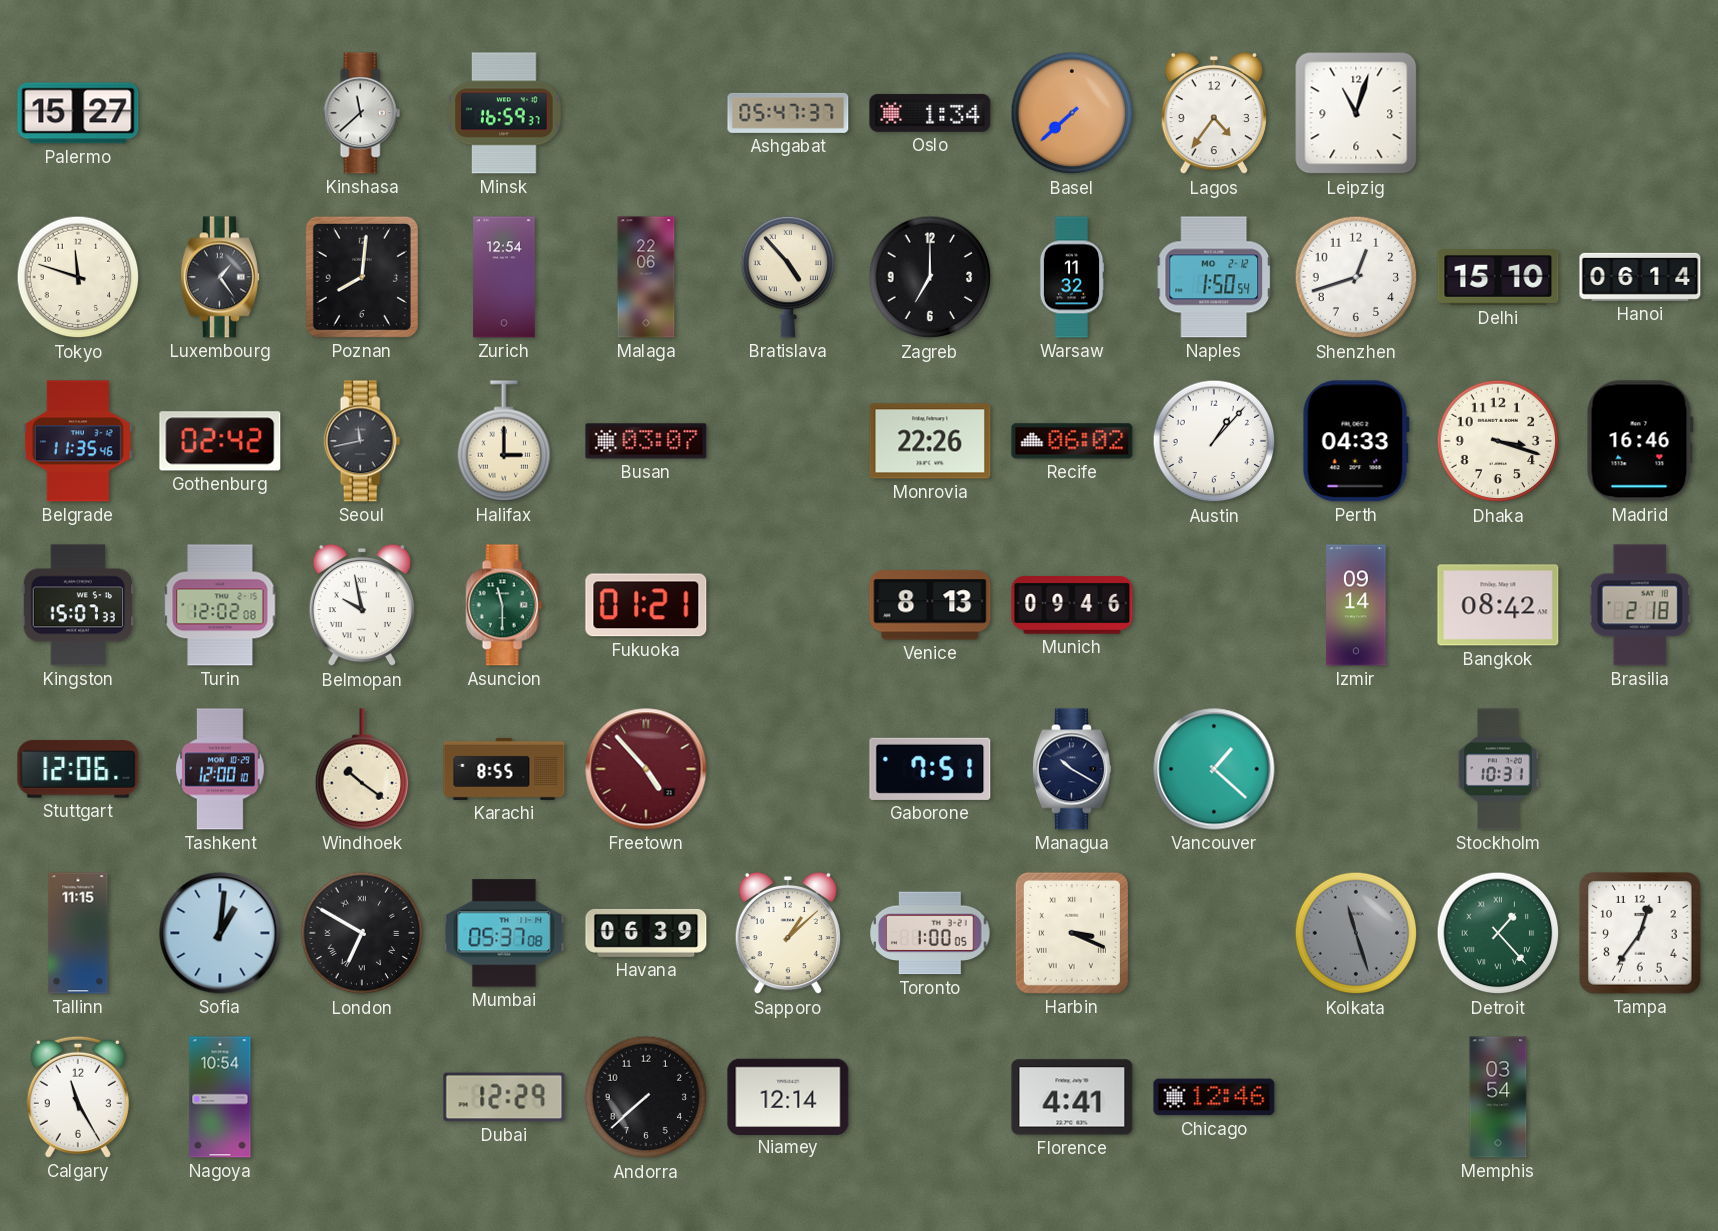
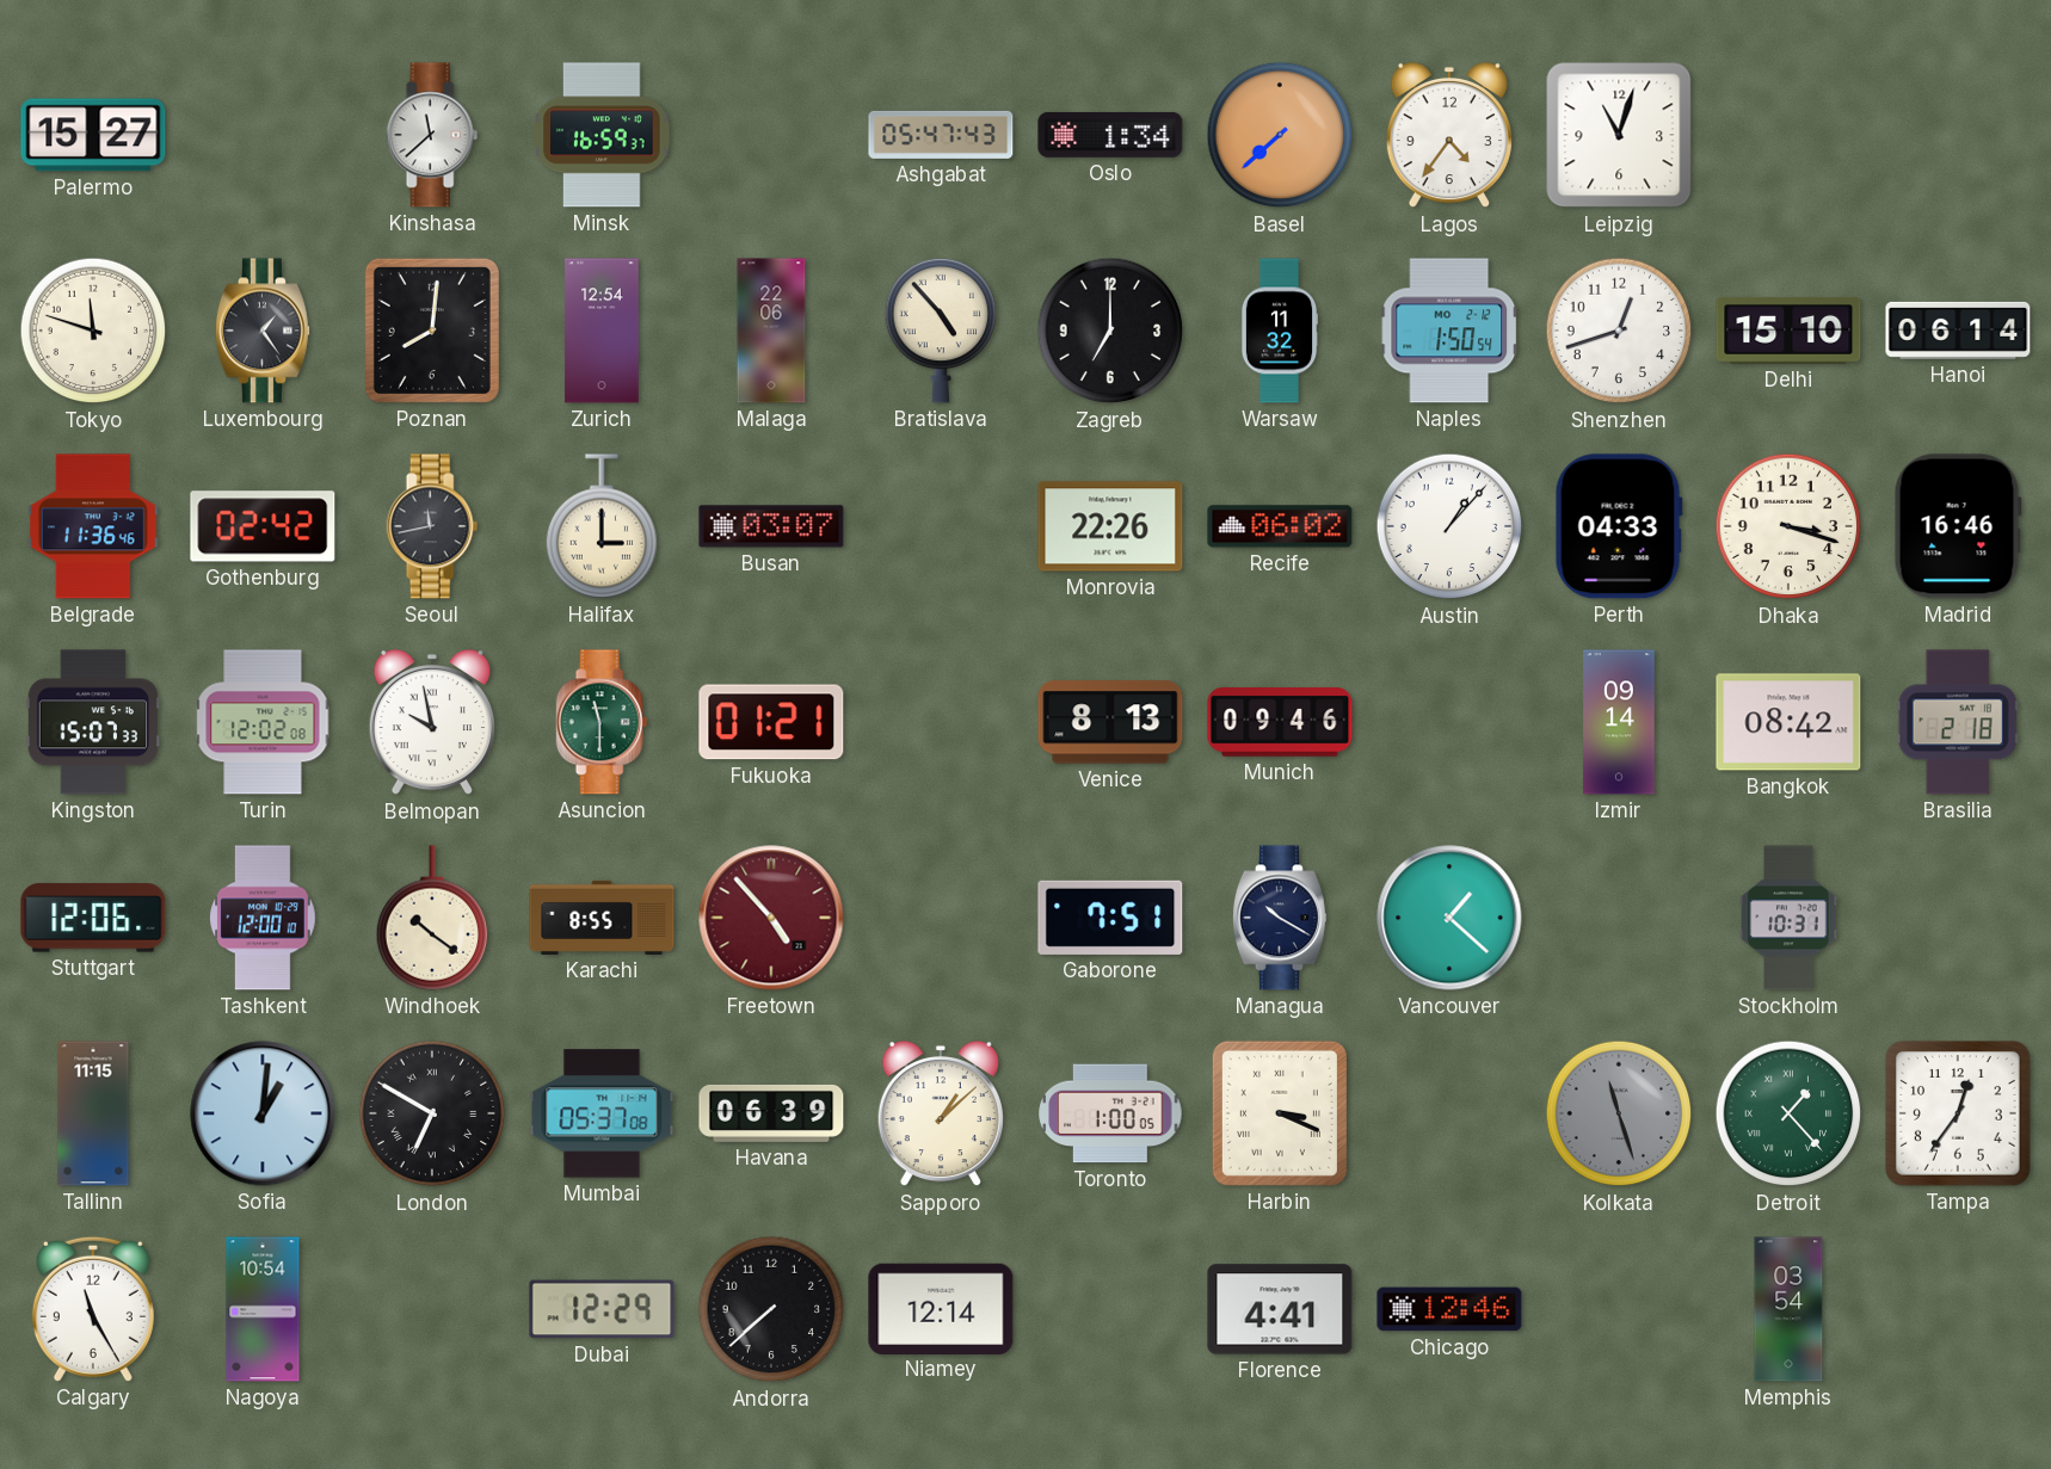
Ashgabat: 05:47:37 -> 05:47:43
Belgrade: 11:35 -> 11:36
